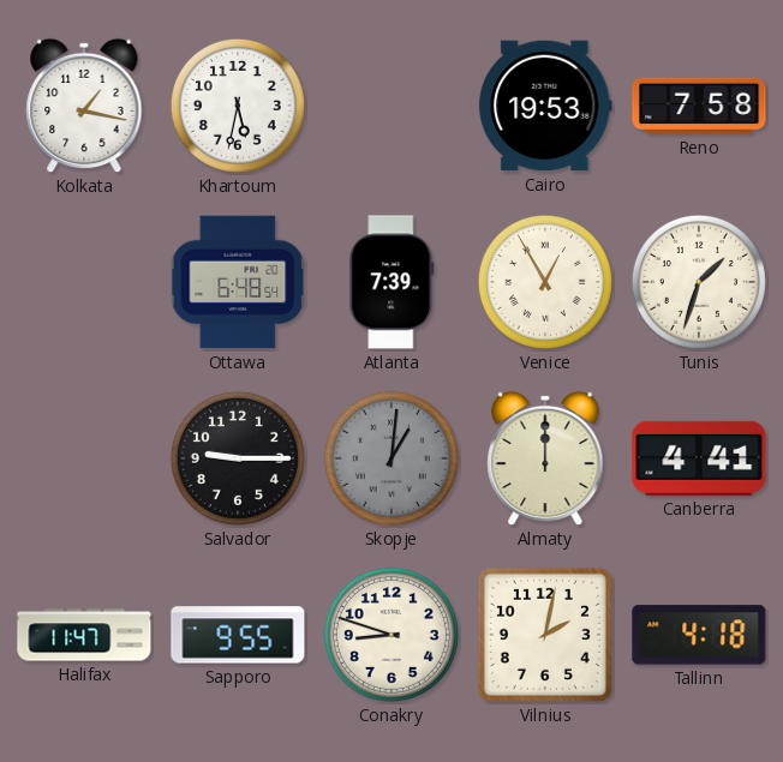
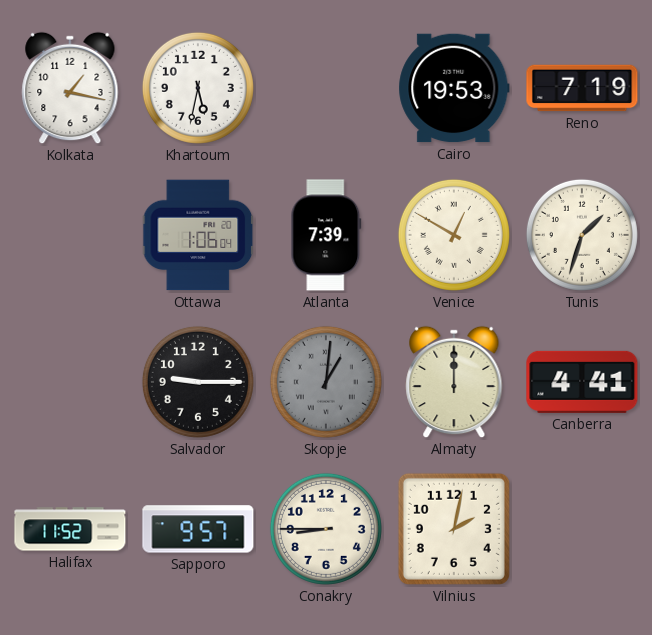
Reno: 7:58 -> 7:19
Ottawa: 6:48 -> 1:06
Venice: 12:55 -> 12:50
Halifax: 11:47 -> 11:52
Sapporo: 9:55 -> 9:57
Conakry: 8:48 -> 8:45
Tallinn: 4:18 -> none
